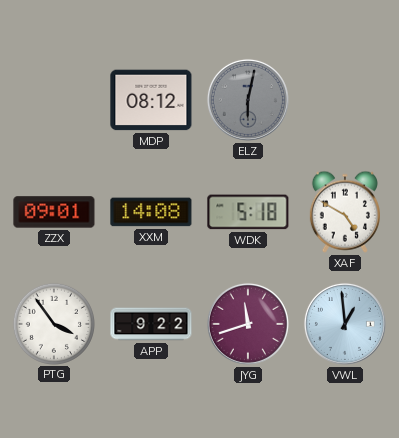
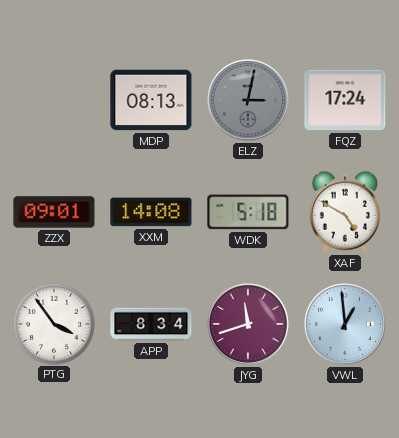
MDP: 08:12 -> 08:13
ELZ: 6:02 -> 3:02
FQZ: none -> 17:24
APP: 9:22 -> 8:34
